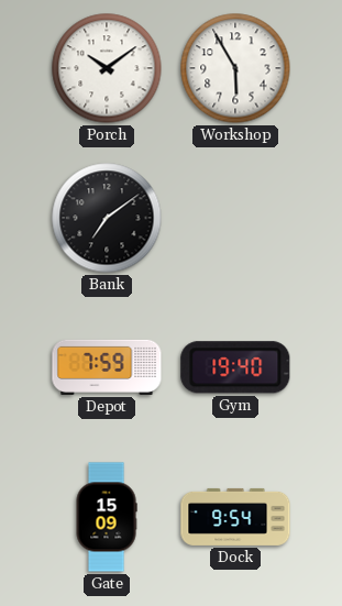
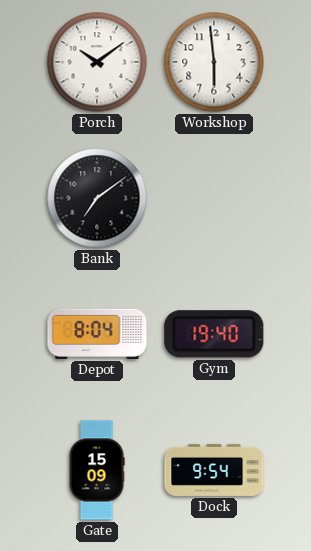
Workshop: 5:55 -> 5:59
Depot: 7:59 -> 8:04
